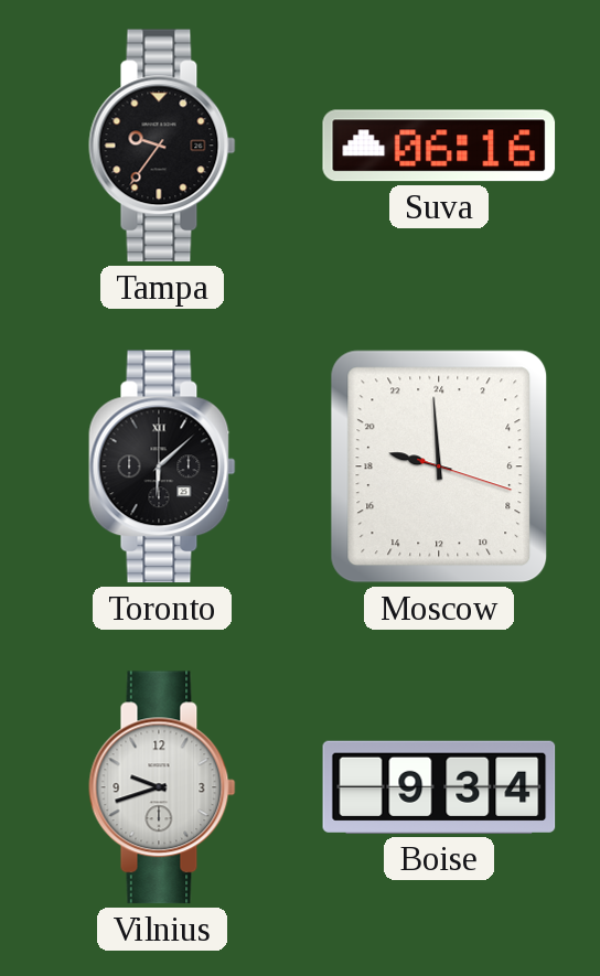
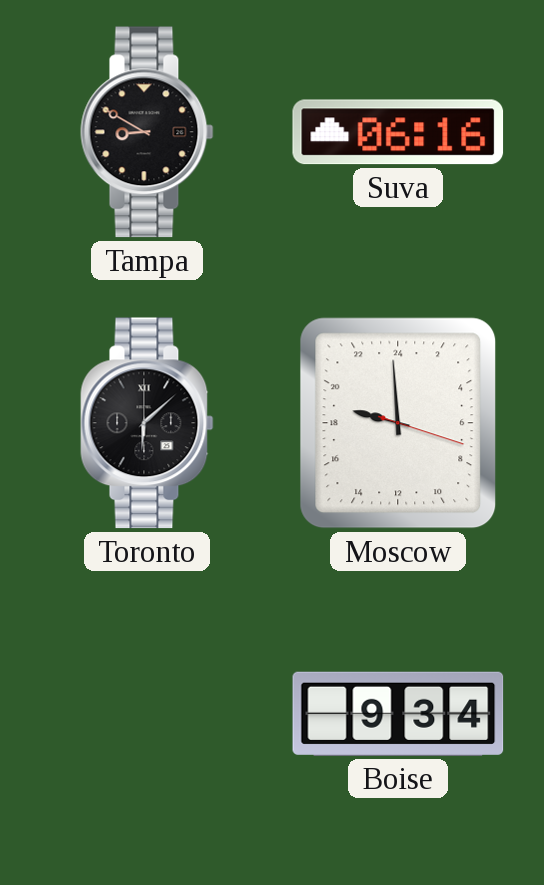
Tampa: 9:36 -> 8:50
Vilnius: 9:42 -> none
